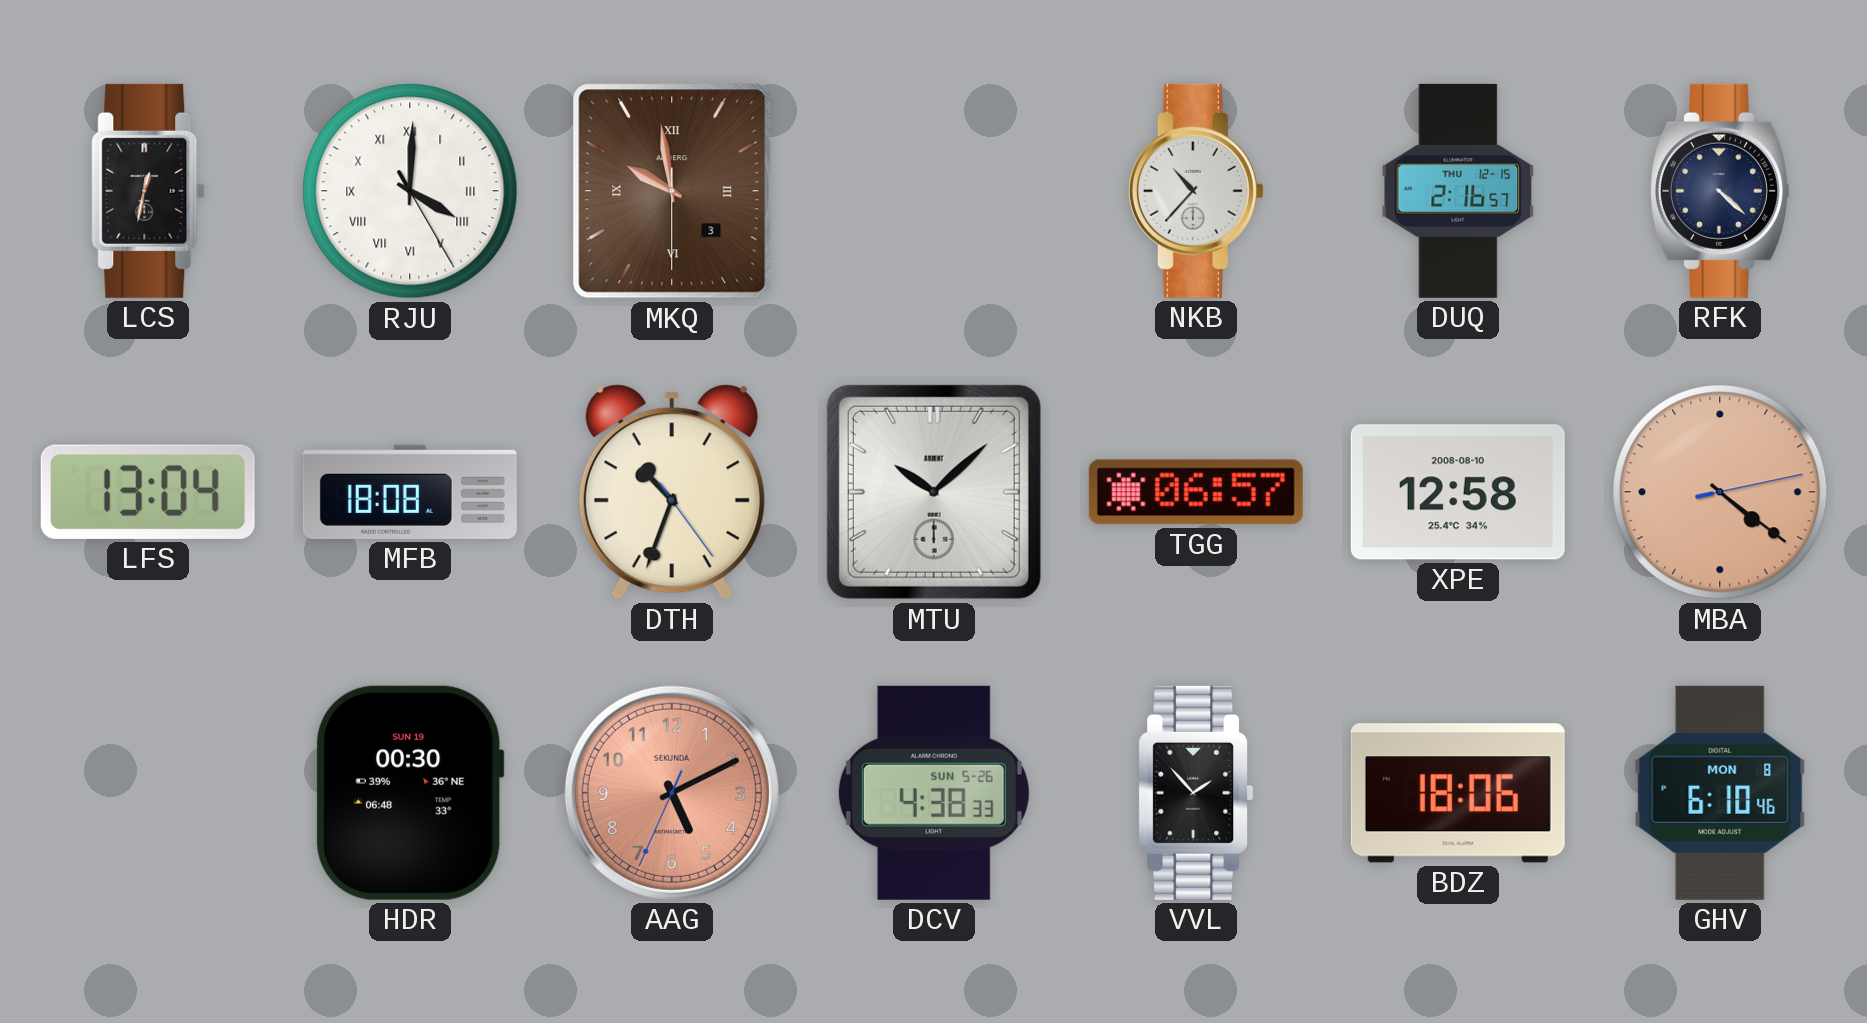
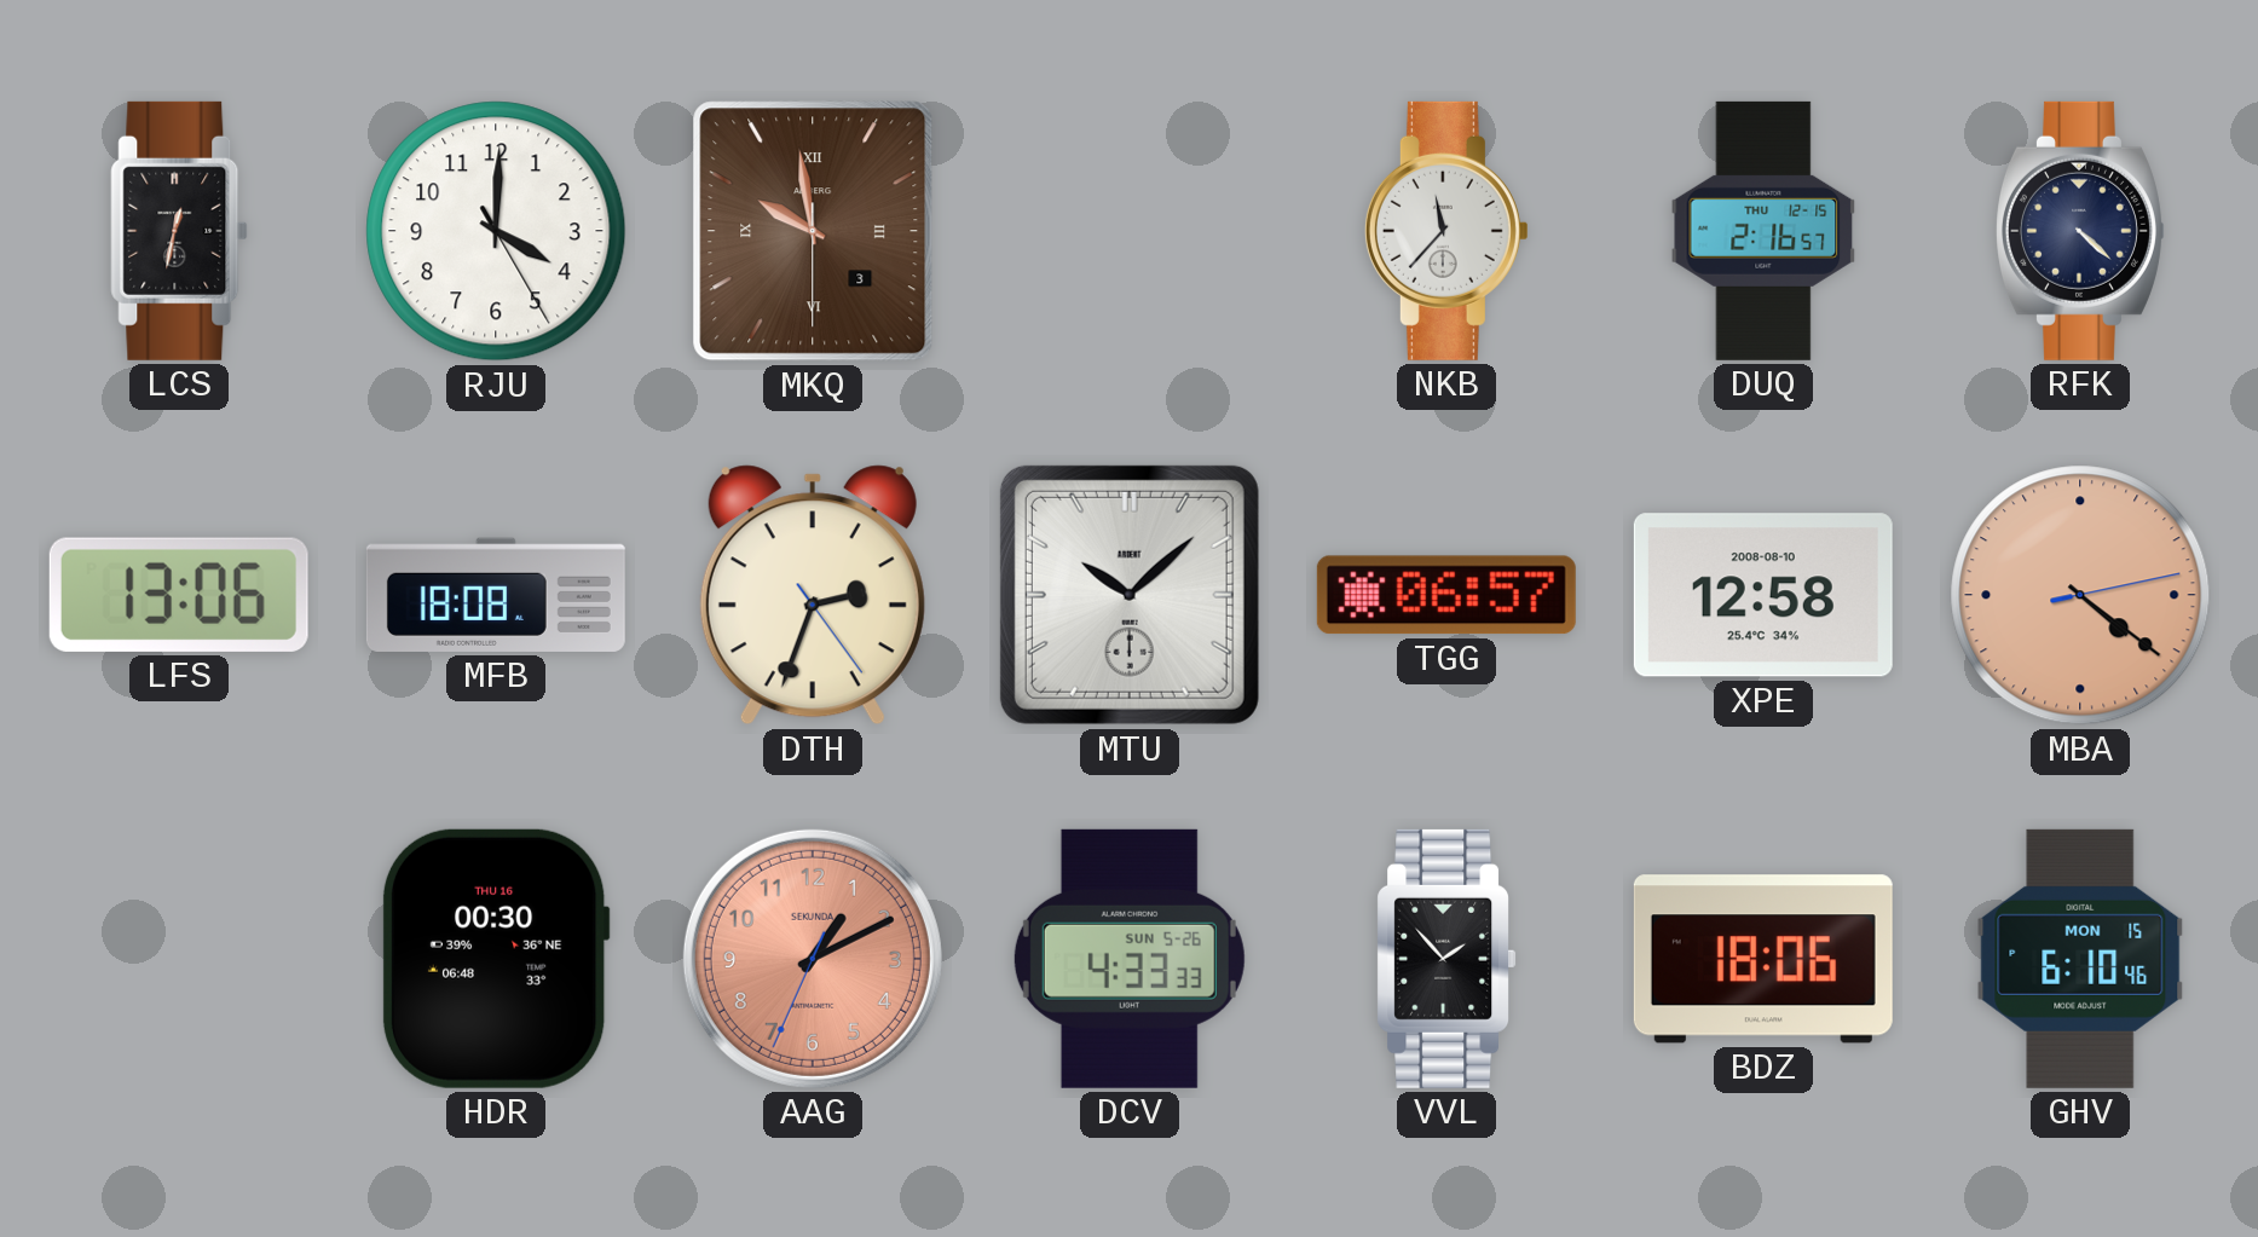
RJU numerals: Roman -> Arabic
NKB: 10:37 -> 11:37
LFS: 13:04 -> 13:06
DTH: 10:33 -> 2:33
HDR date: SUN 19 -> THU 16
AAG: 5:10 -> 1:10
DCV: 4:38 -> 4:33
GHV date: MON 8 -> MON 15
